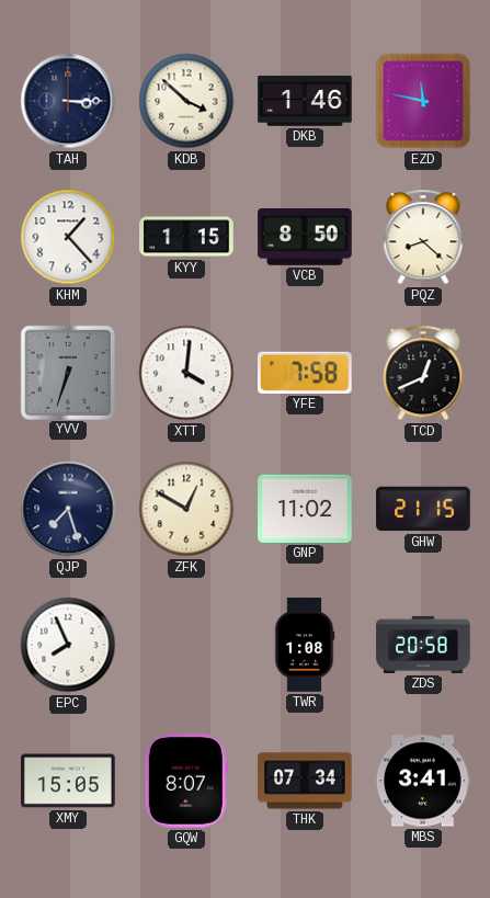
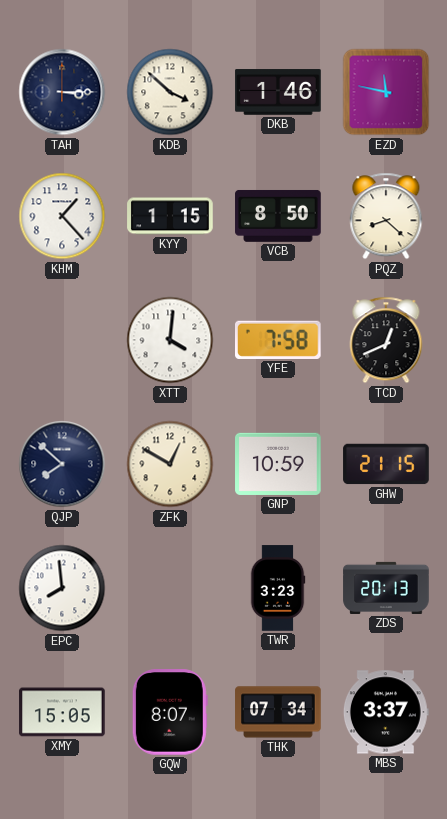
YVV: 6:33 -> none
QJP: 7:27 -> 7:52
GNP: 11:02 -> 10:59
EPC: 7:56 -> 7:59
TWR: 1:08 -> 3:23
ZDS: 20:58 -> 20:13
MBS: 3:41 -> 3:37
